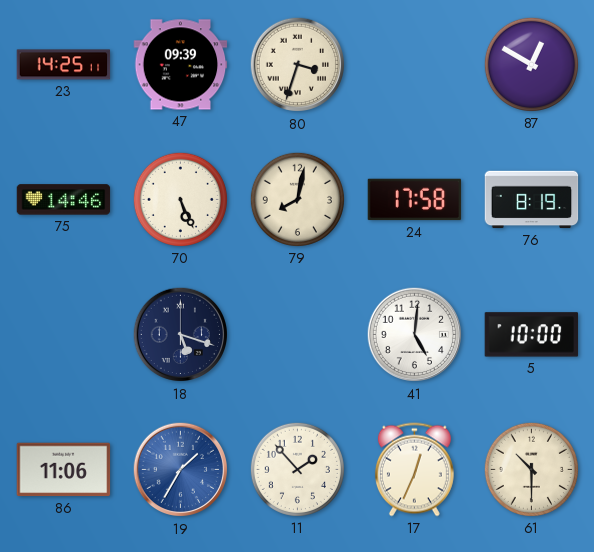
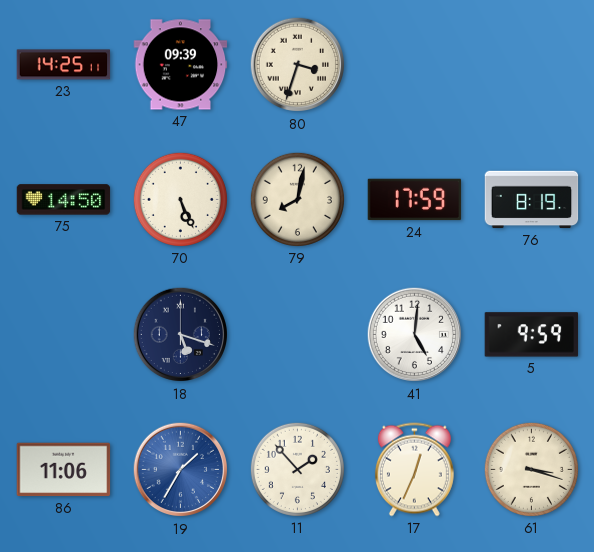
87: 12:50 -> none
75: 14:46 -> 14:50
24: 17:58 -> 17:59
5: 10:00 -> 9:59
61: 10:30 -> 3:18
